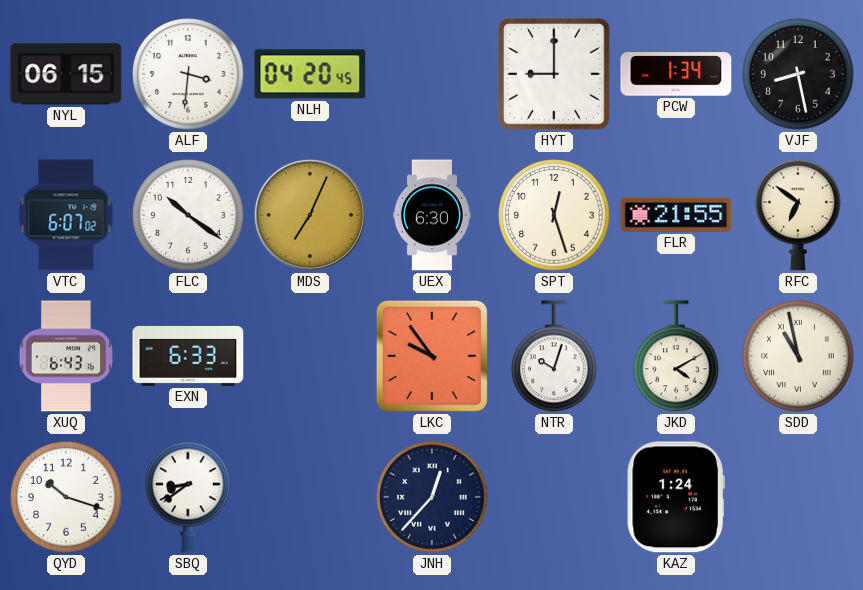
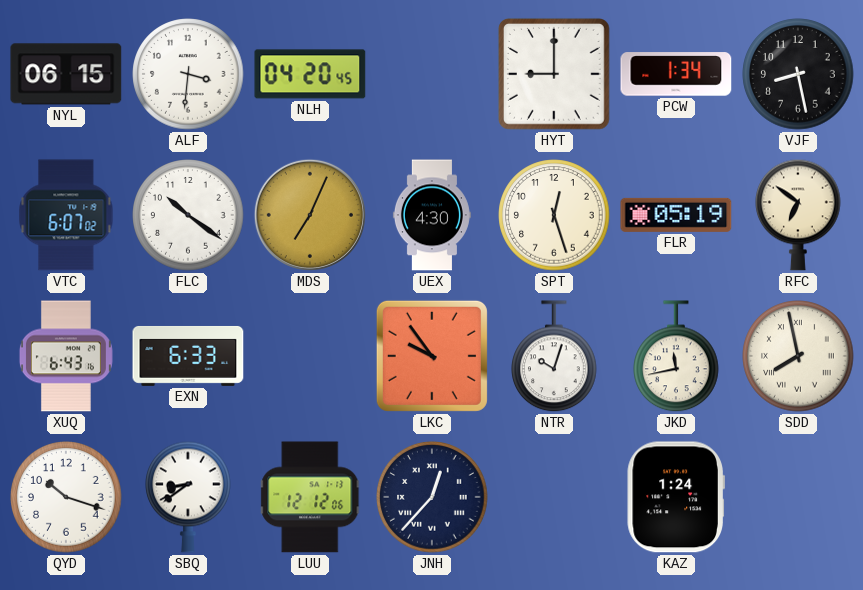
UEX: 6:30 -> 4:30
FLR: 21:55 -> 05:19
JKD: 4:10 -> 11:43
SDD: 10:58 -> 7:58
LUU: none -> 12:12
